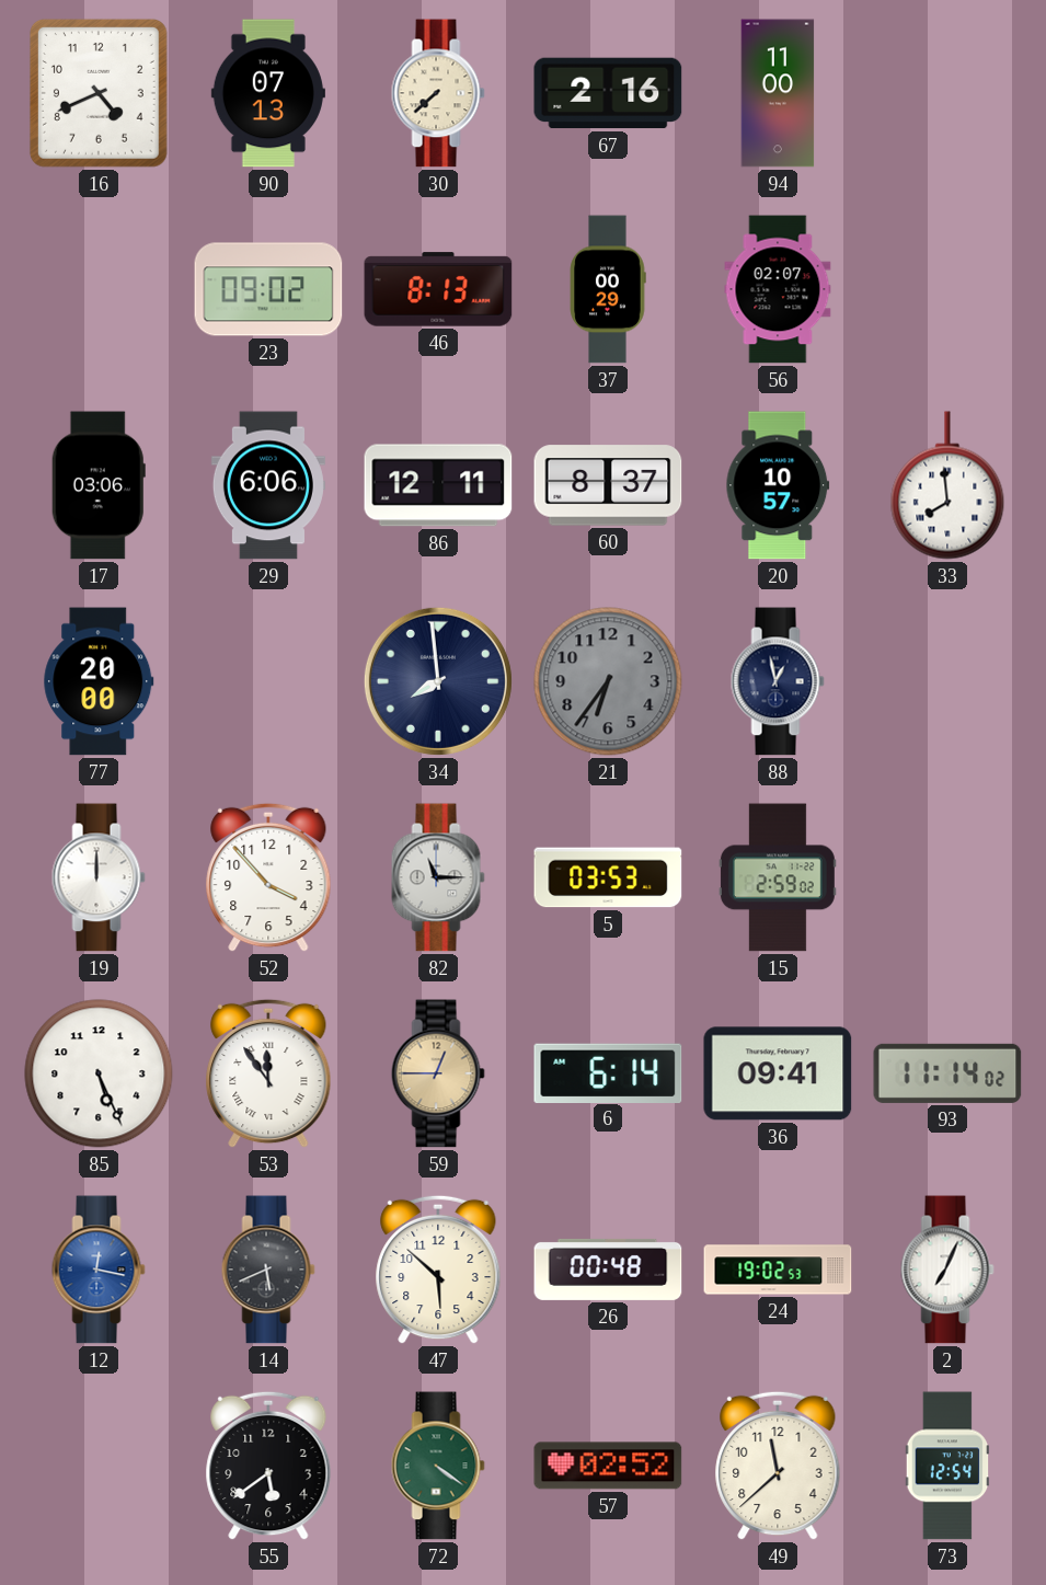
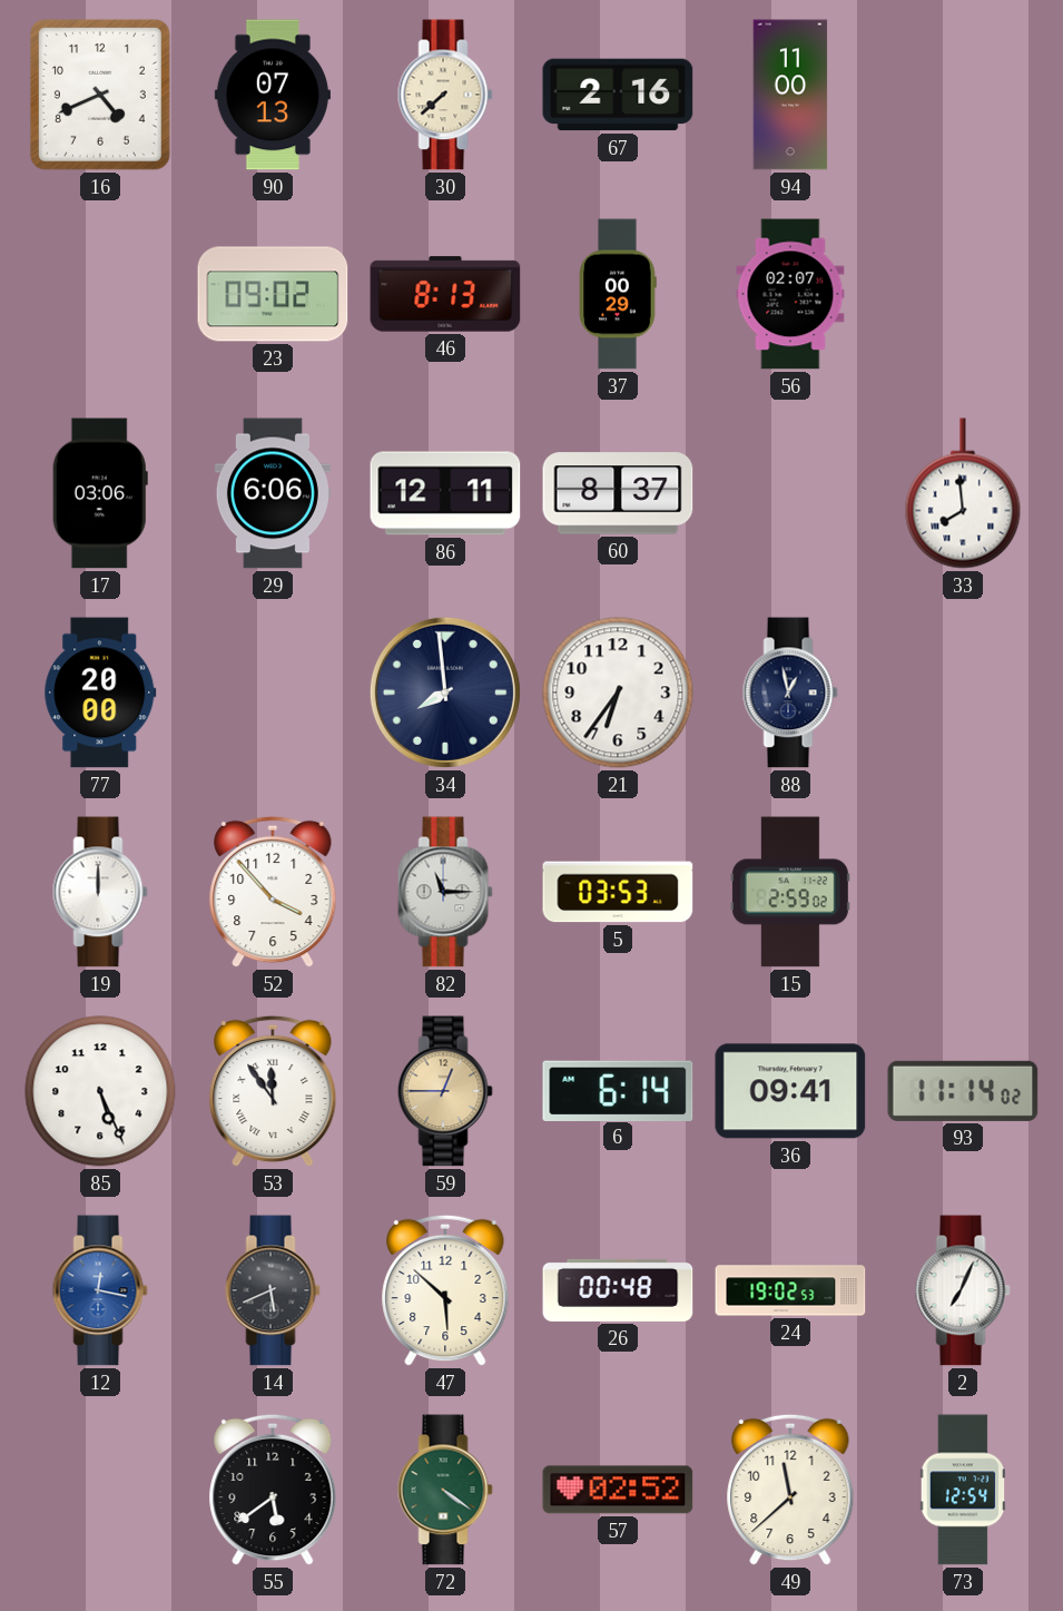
20: 10:57 -> none
21 dial: grey -> white
